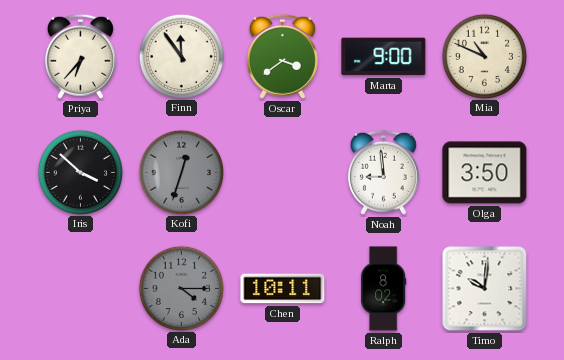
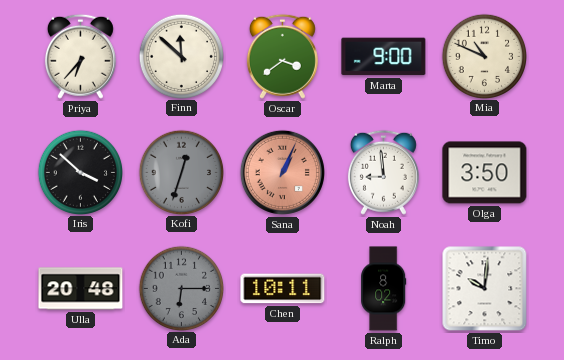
Finn: 11:54 -> 11:52
Sana: none -> 1:04
Ulla: none -> 20:48
Ada: 4:15 -> 6:15
